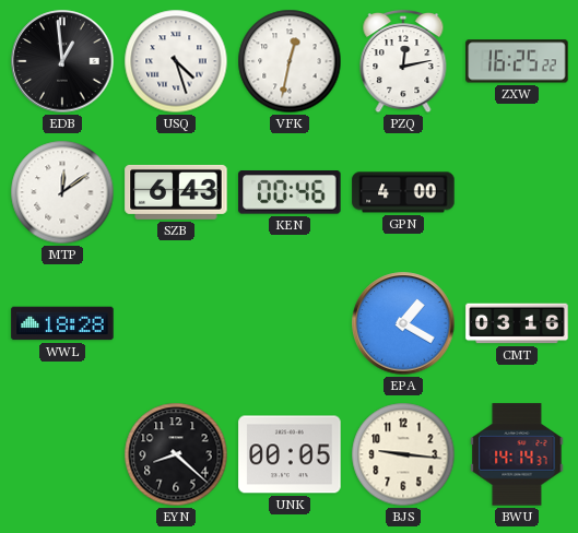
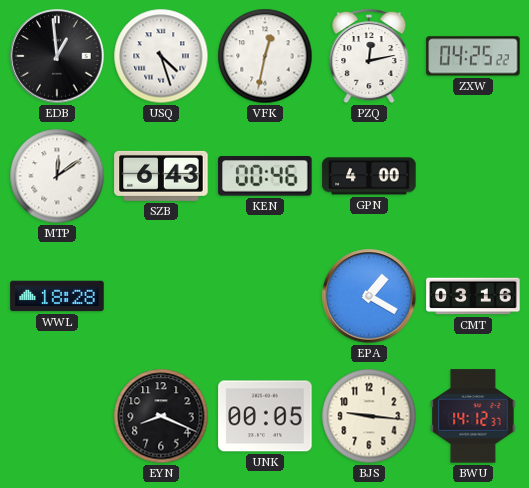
ZXW: 16:25 -> 04:25
EYN: 8:22 -> 8:19
BWU: 14:14 -> 14:12
